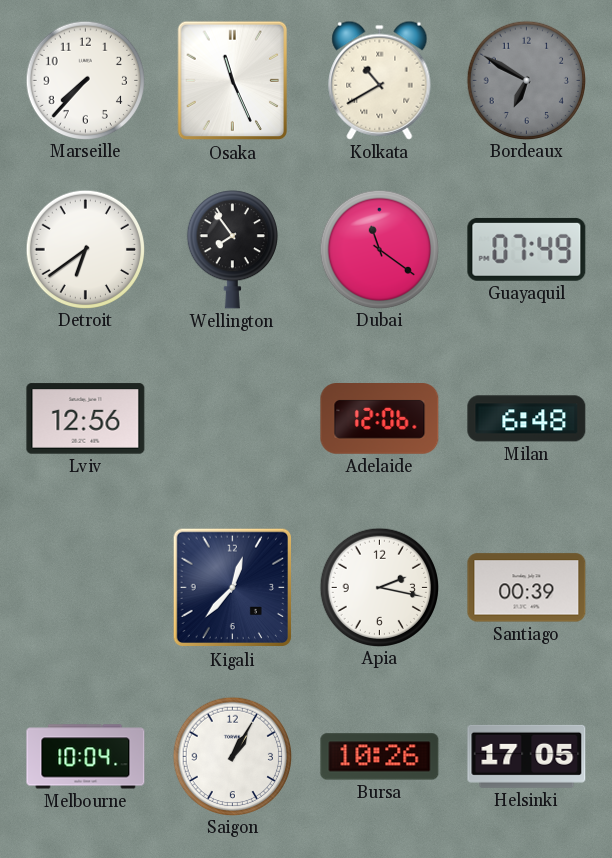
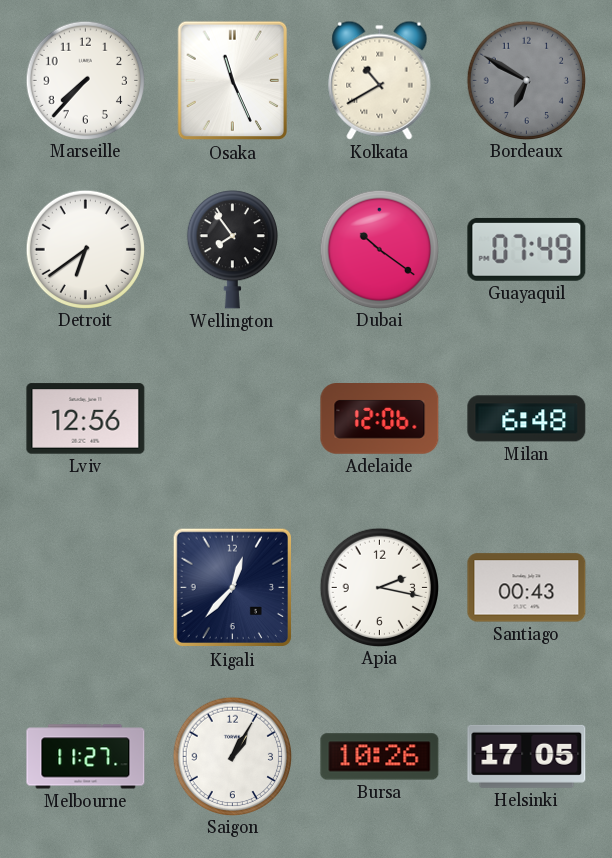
Dubai: 11:21 -> 10:21
Santiago: 00:39 -> 00:43
Melbourne: 10:04 -> 11:27
